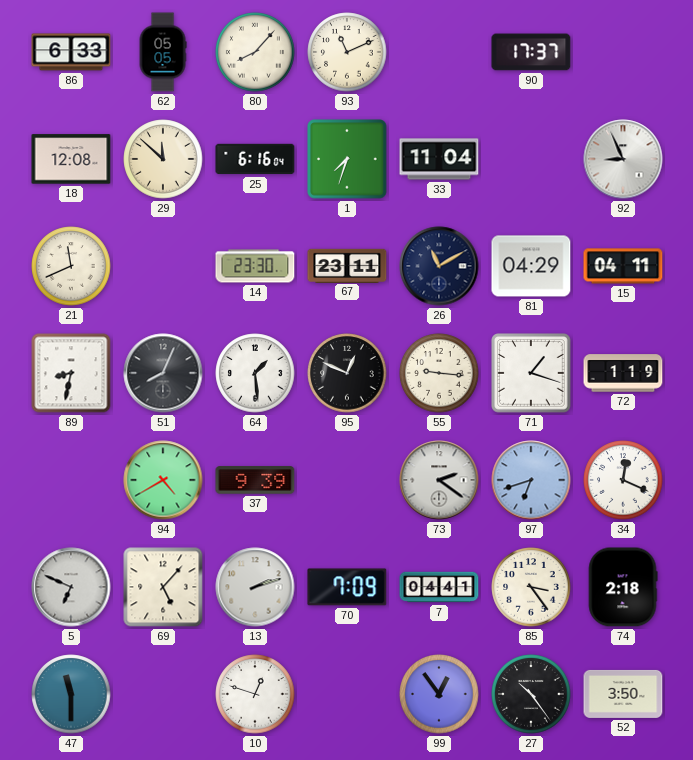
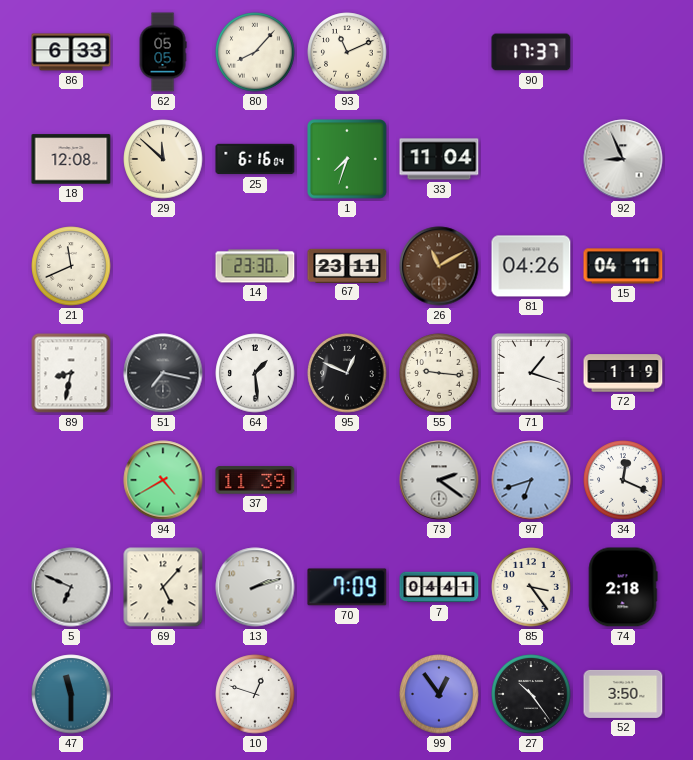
26 dial: navy -> brown
81: 04:29 -> 04:26
51: 8:04 -> 7:17
37: 9:39 -> 11:39
